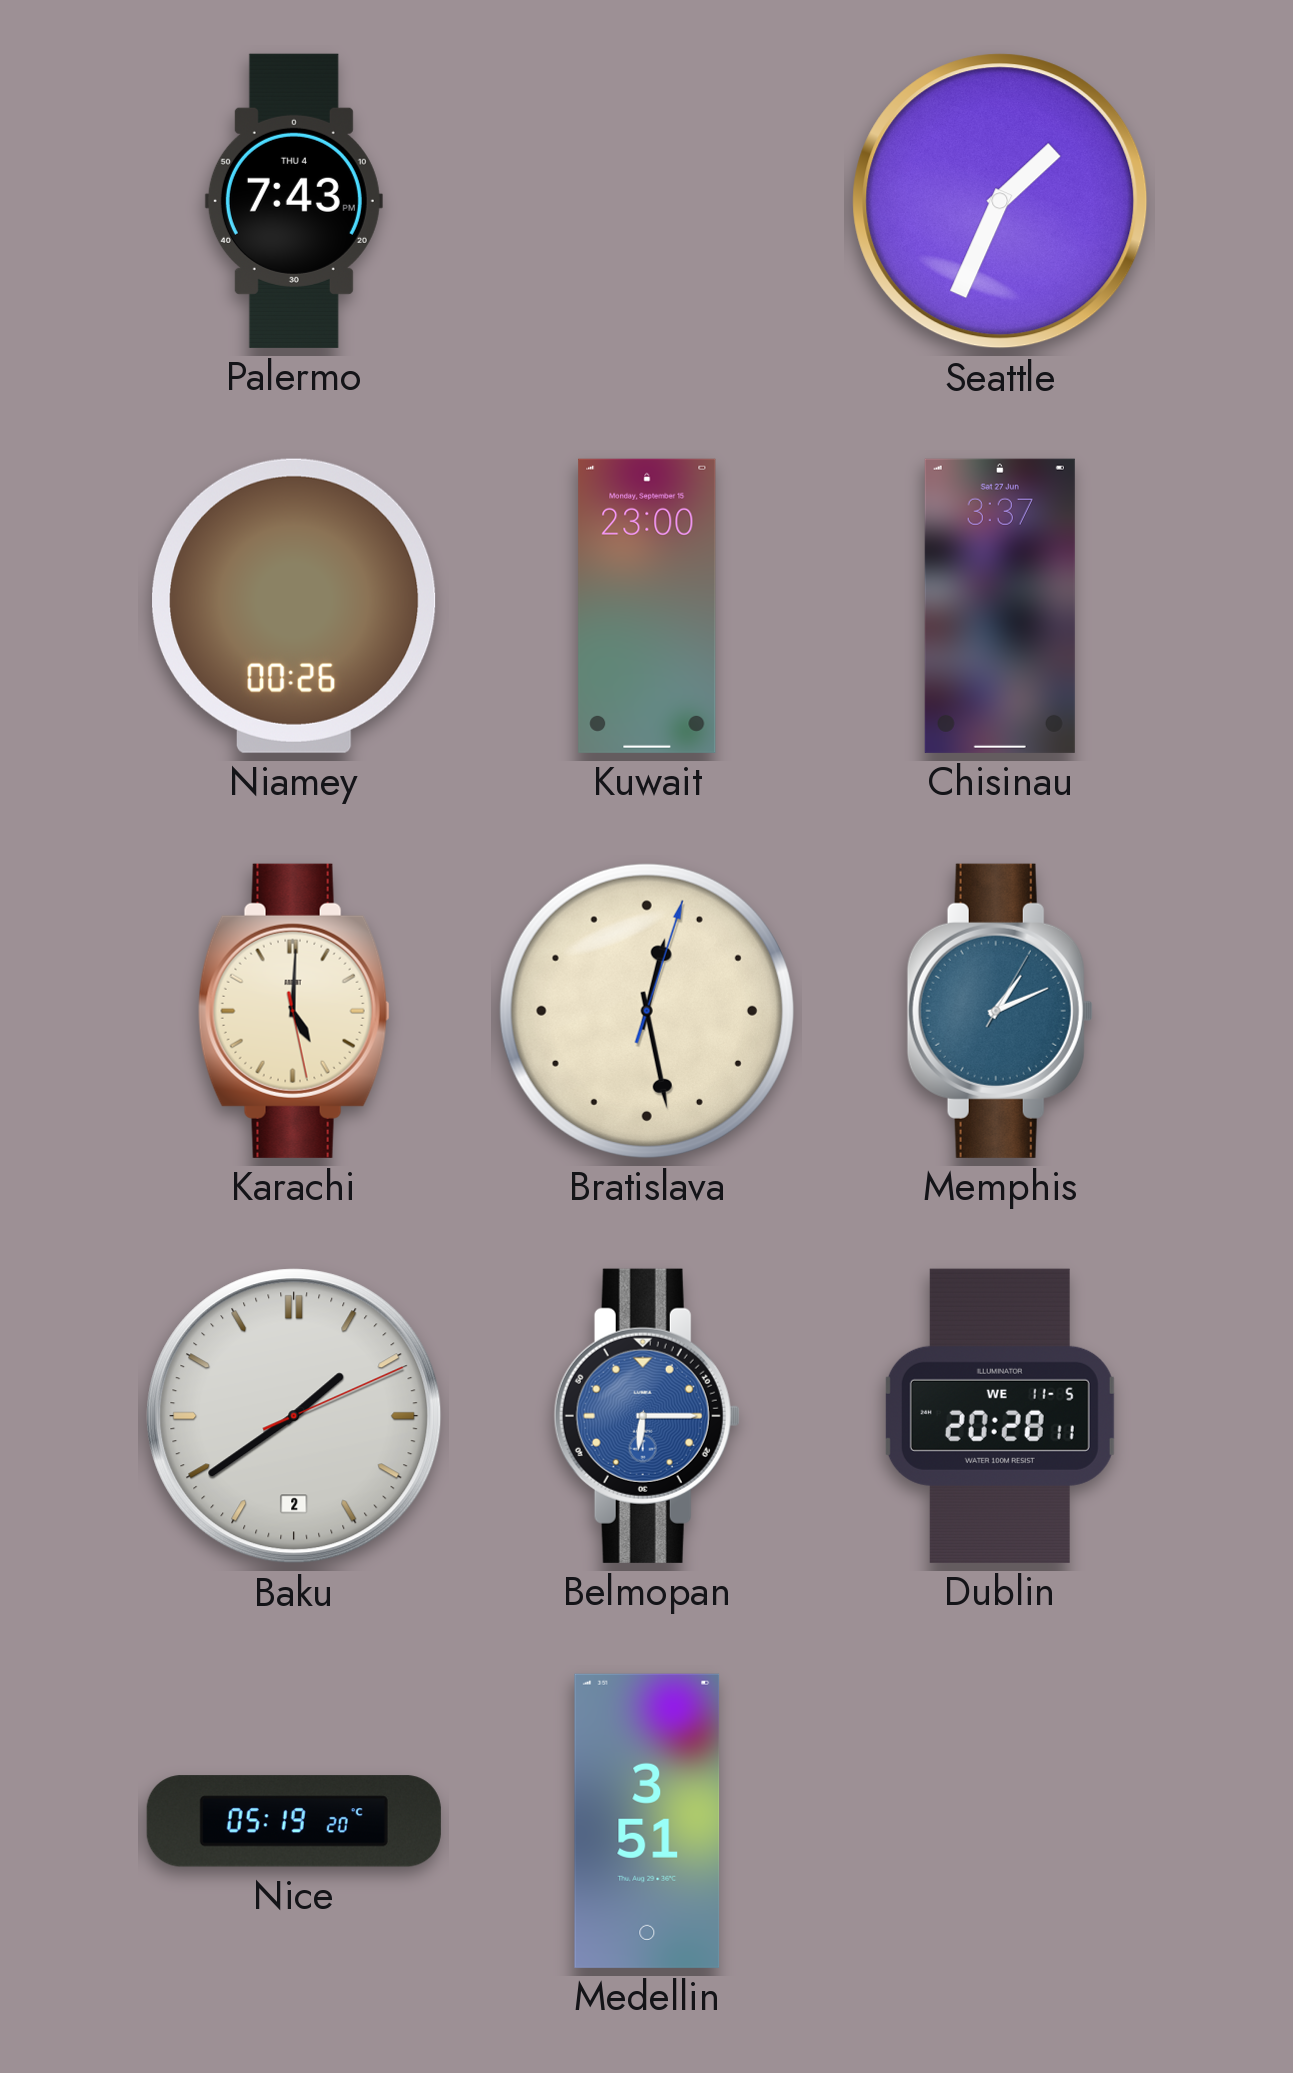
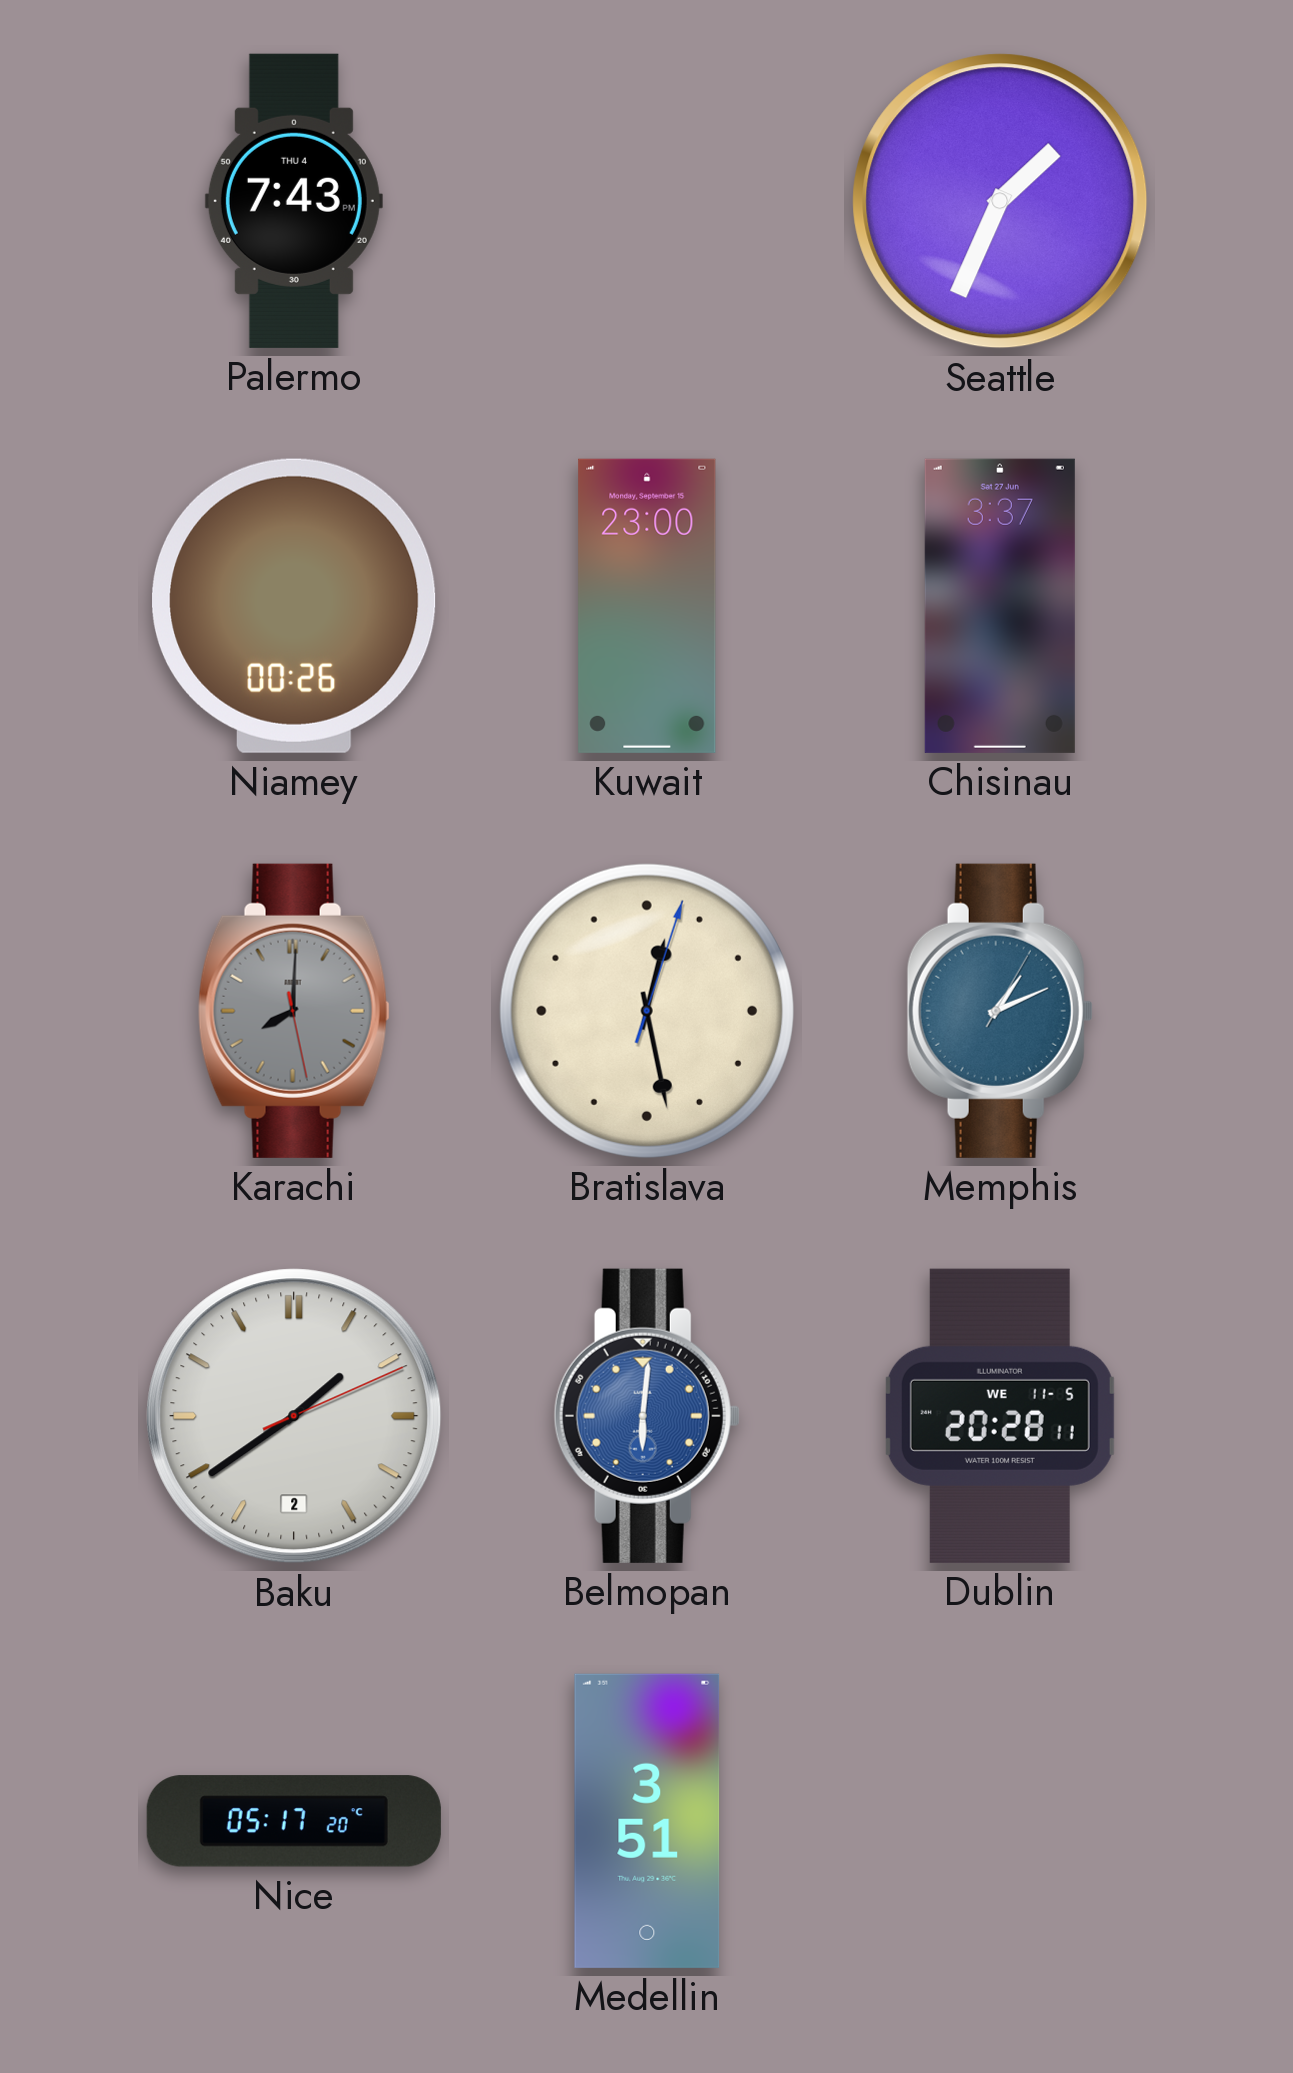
Karachi: 5:00 -> 8:00
Karachi dial: cream -> grey
Belmopan: 6:15 -> 6:01
Nice: 05:19 -> 05:17
